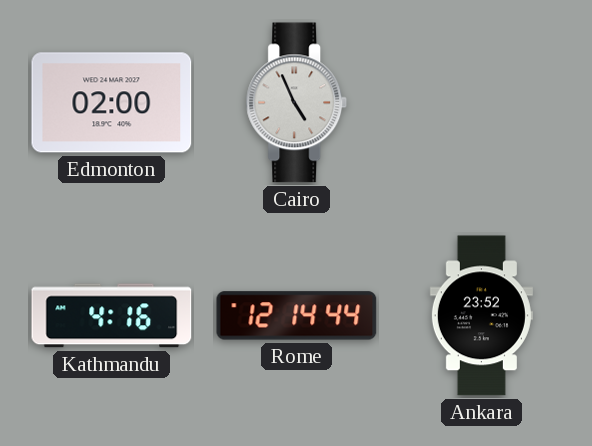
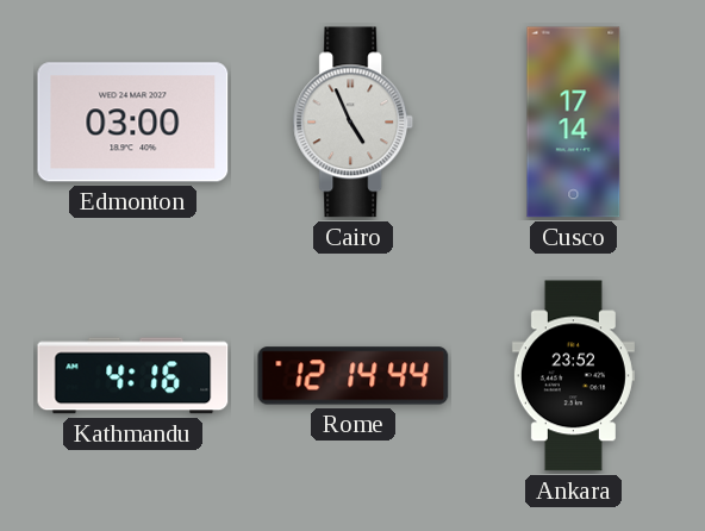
Edmonton: 02:00 -> 03:00
Cusco: none -> 17:14
